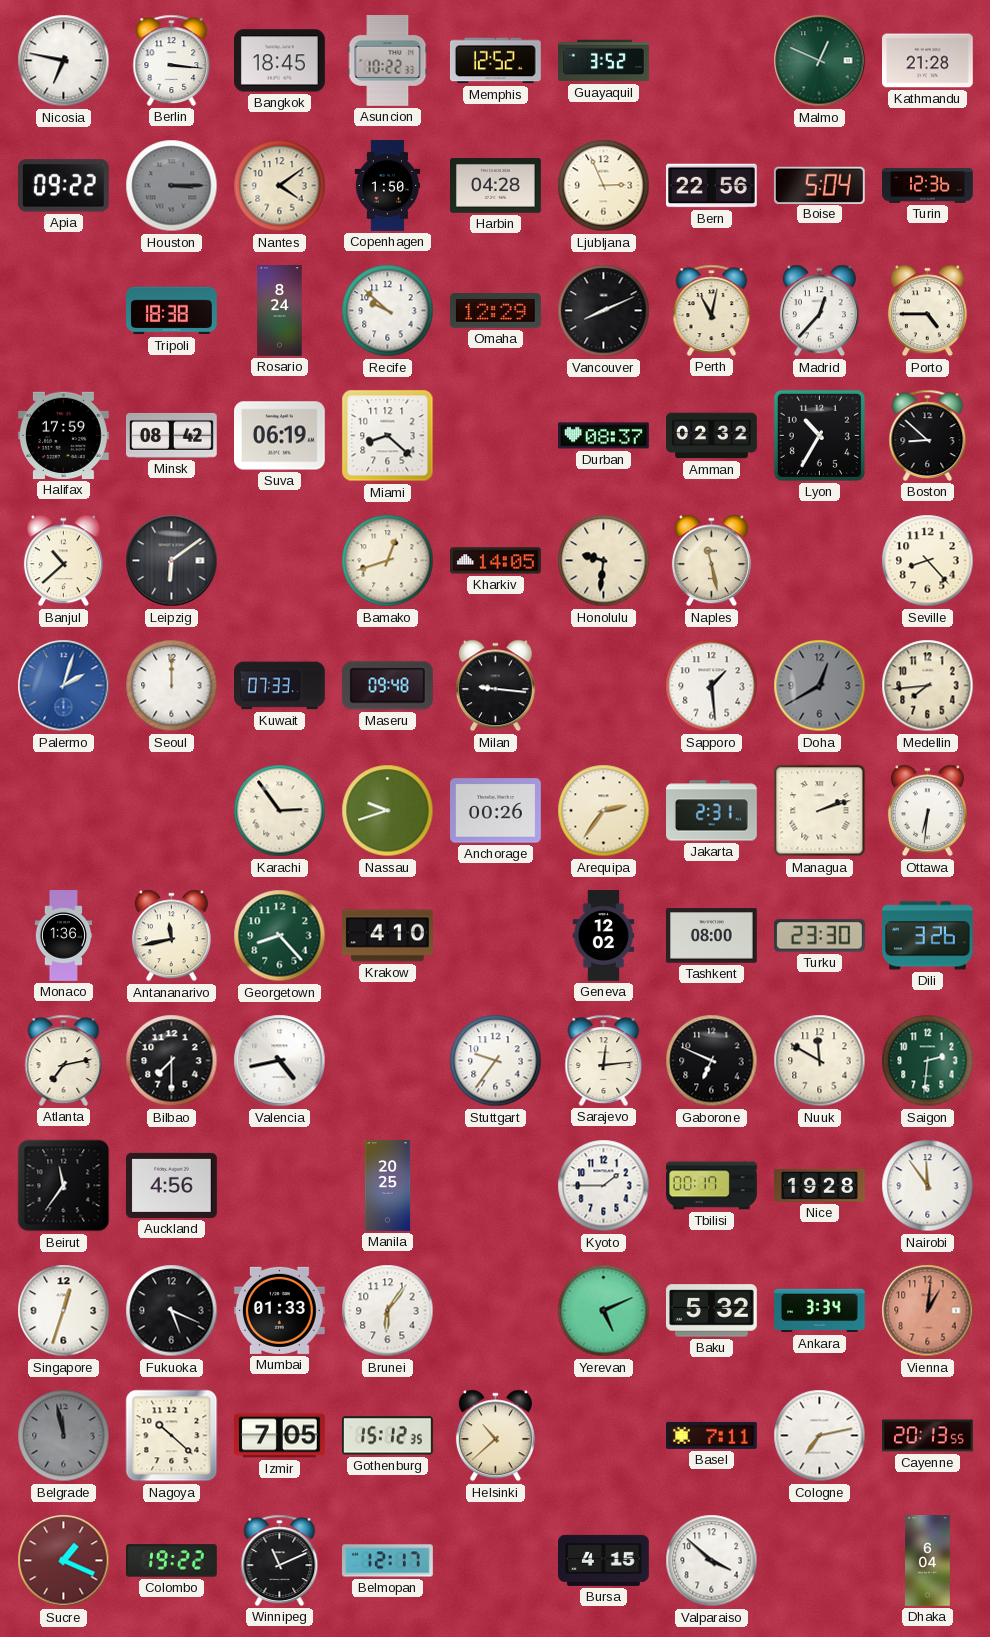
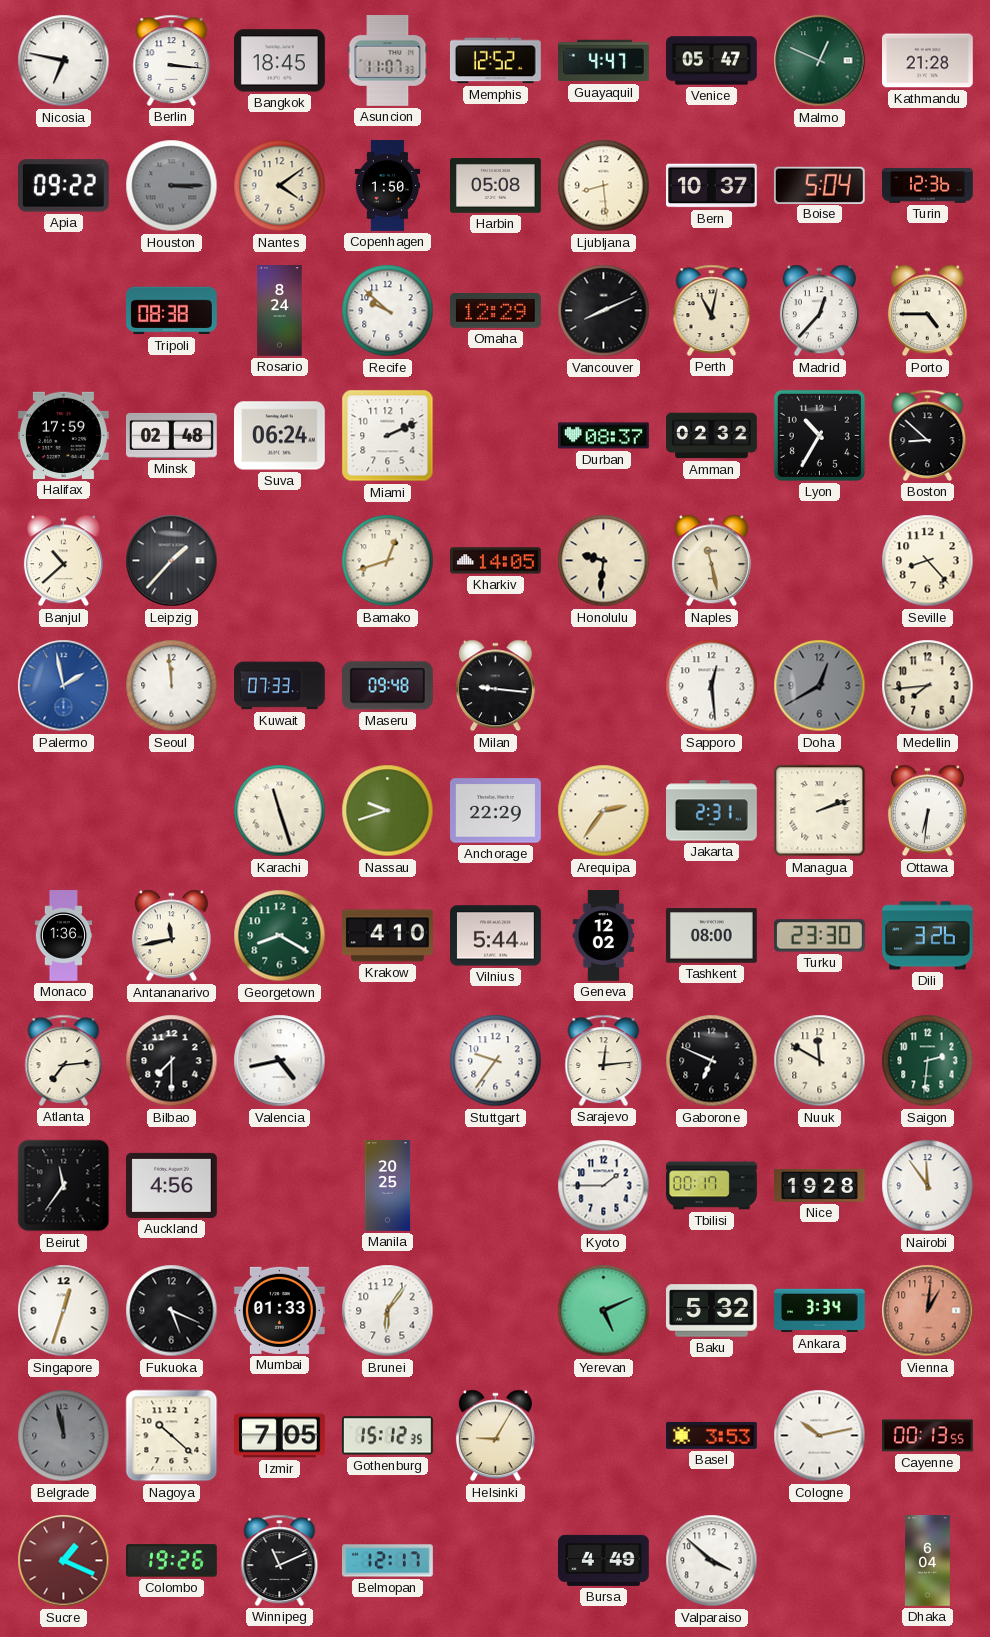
Asuncion: 10:22 -> 11:07
Guayaquil: 3:52 -> 4:47
Venice: none -> 05:47
Harbin: 04:28 -> 05:08
Ljubljana: 2:56 -> 8:29
Bern: 22:56 -> 10:37
Tripoli: 18:38 -> 08:38
Minsk: 08:42 -> 02:48
Suva: 06:19 -> 06:24
Miami: 8:22 -> 2:11
Leipzig: 6:09 -> 1:37
Palermo: 2:03 -> 1:58
Seoul: 12:00 -> 11:59
Sapporo: 1:29 -> 12:29
Karachi: 2:54 -> 11:27
Anchorage: 00:26 -> 22:29
Georgetown: 8:23 -> 8:20
Vilnius: none -> 5:44
Atlanta: 7:13 -> 7:14
Helsinki: 10:38 -> 9:05
Basel: 7:11 -> 3:53
Cologne: 7:13 -> 10:13
Cayenne: 20:13 -> 00:13
Colombo: 19:22 -> 19:26
Bursa: 4:15 -> 4:49
